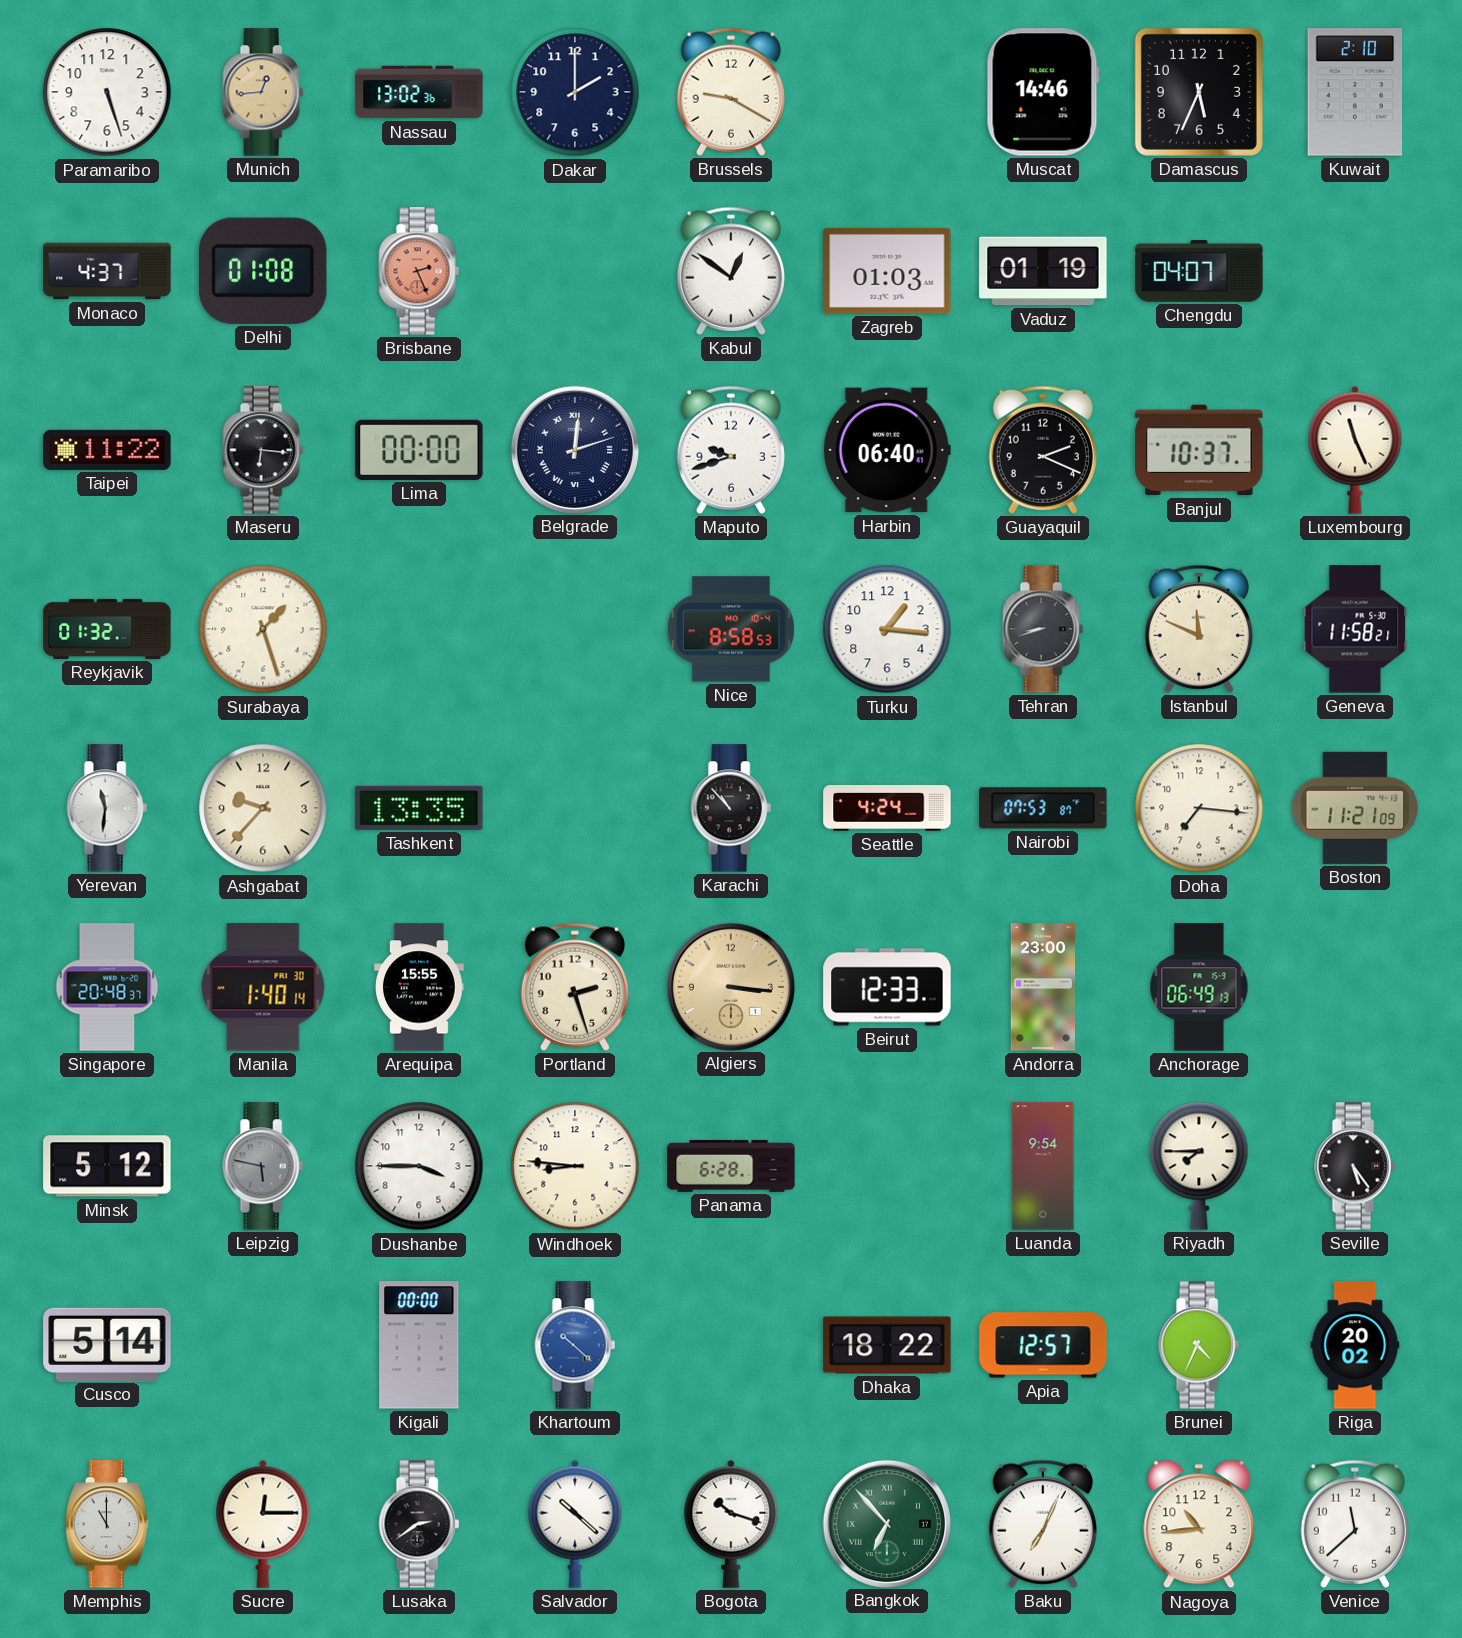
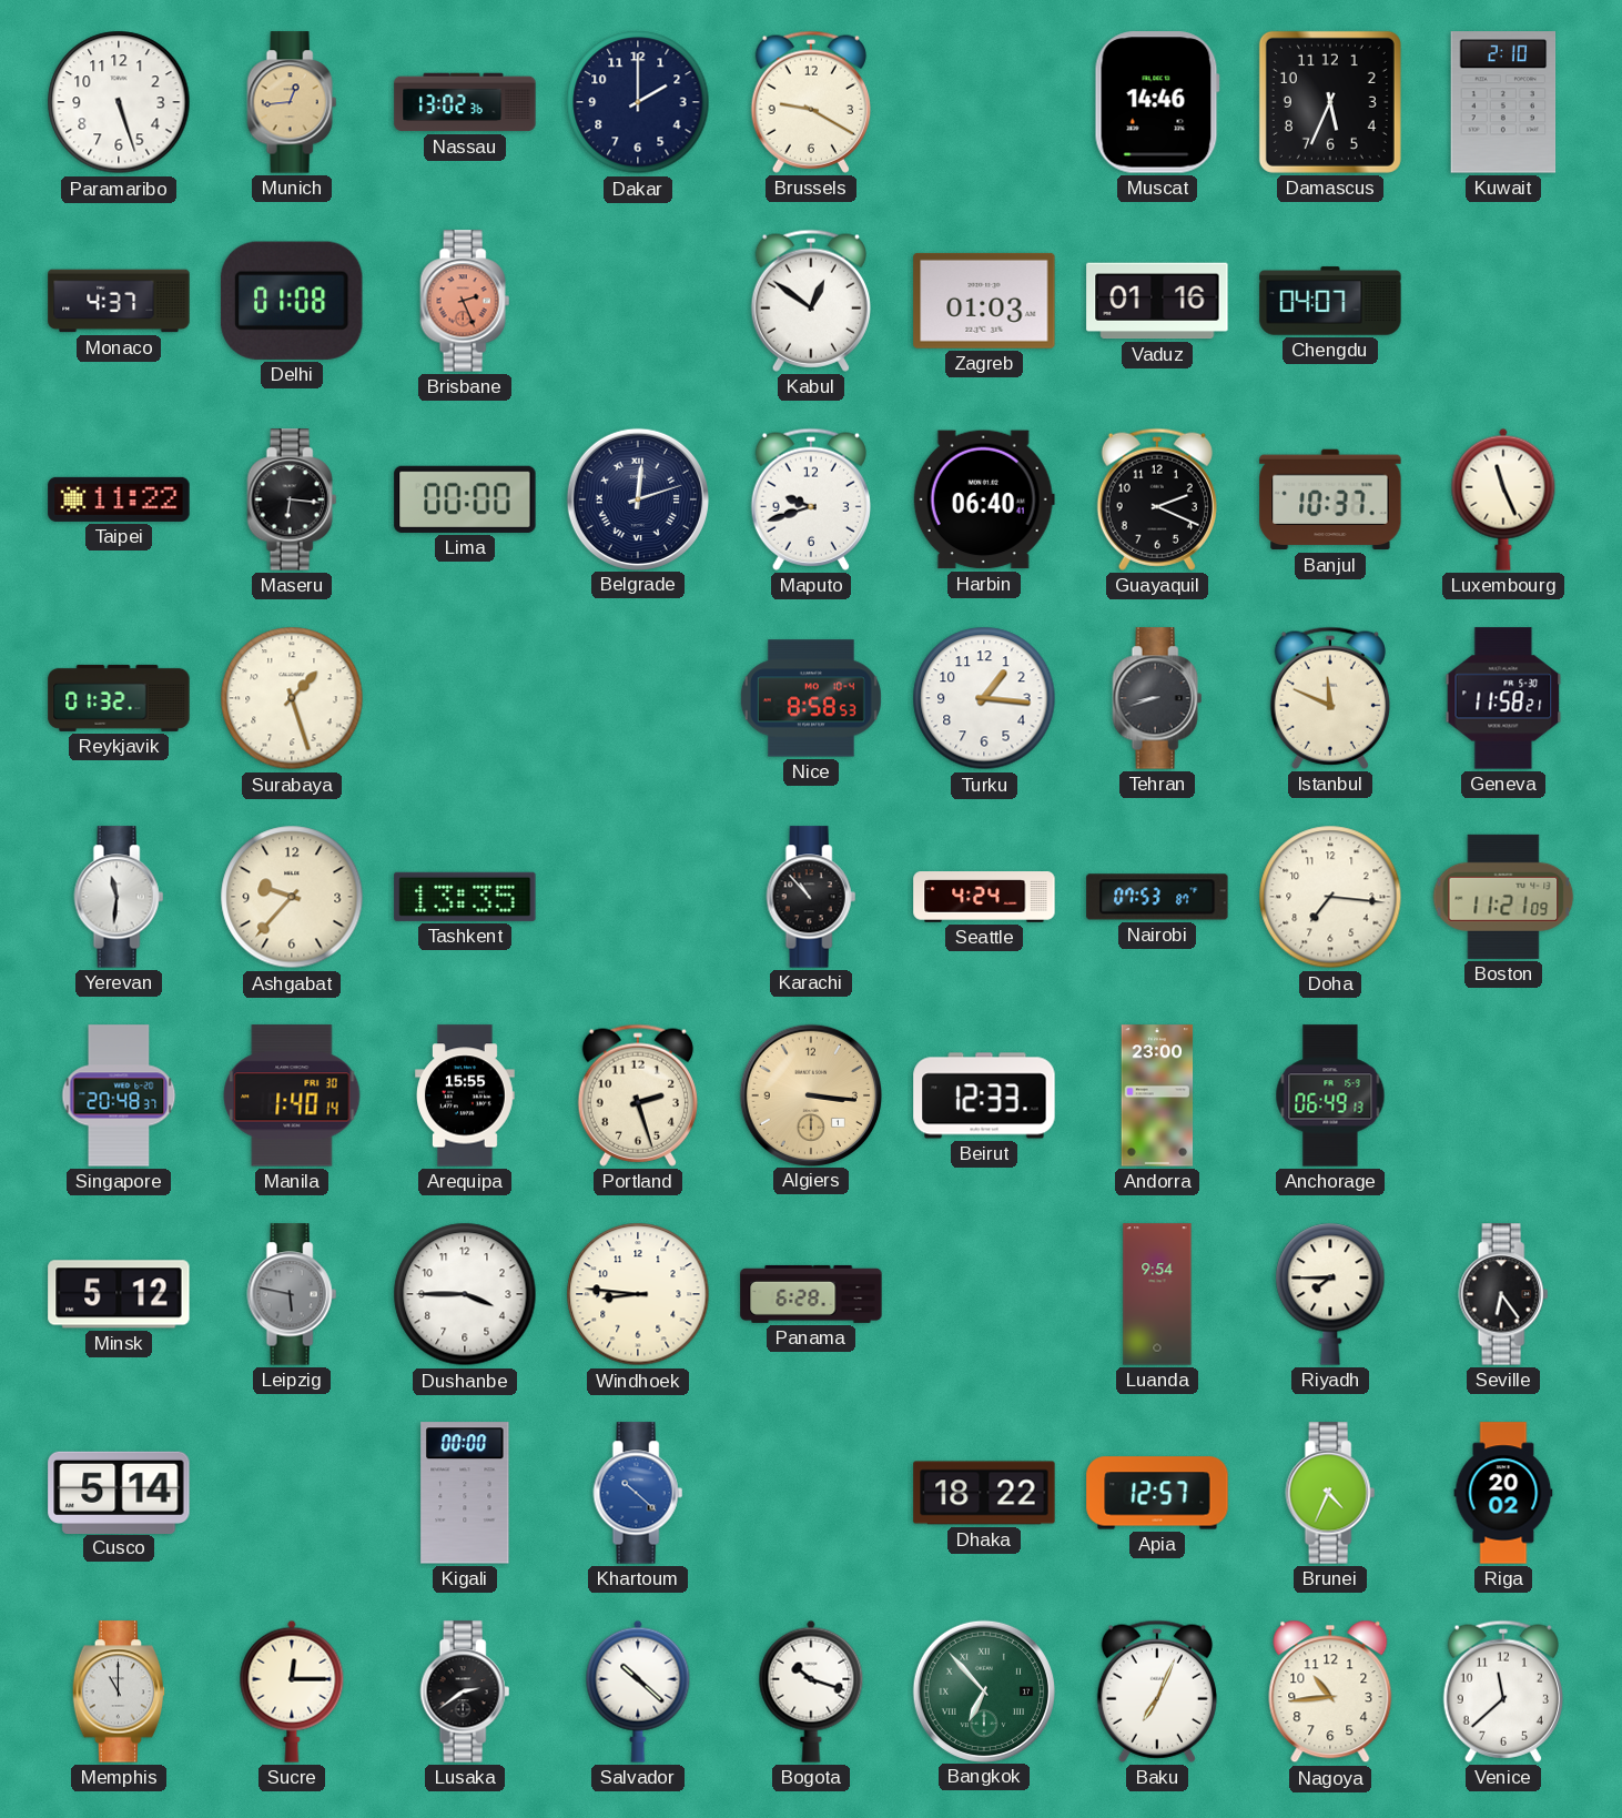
Vaduz: 01:19 -> 01:16
Seville: 5:24 -> 6:24
